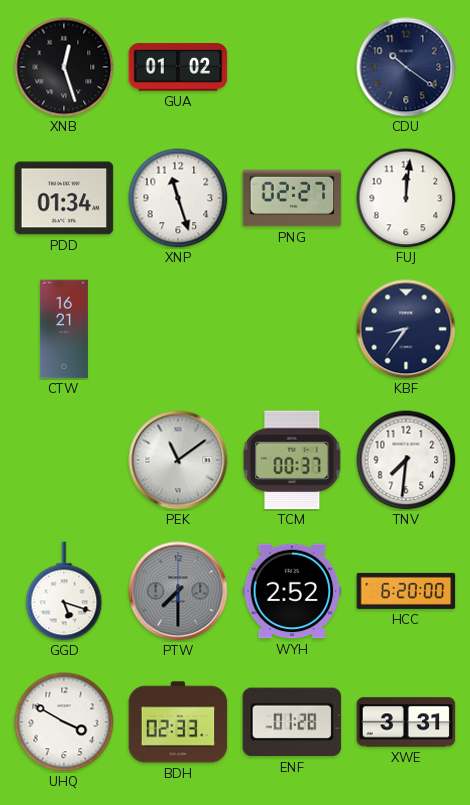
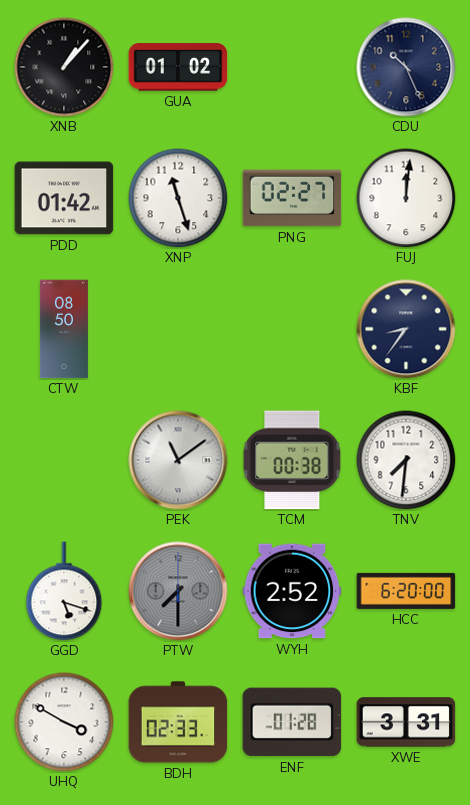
XNB: 12:27 -> 1:07
CDU: 10:21 -> 10:26
PDD: 01:34 -> 01:42
CTW: 16:21 -> 08:50
TCM: 00:37 -> 00:38
